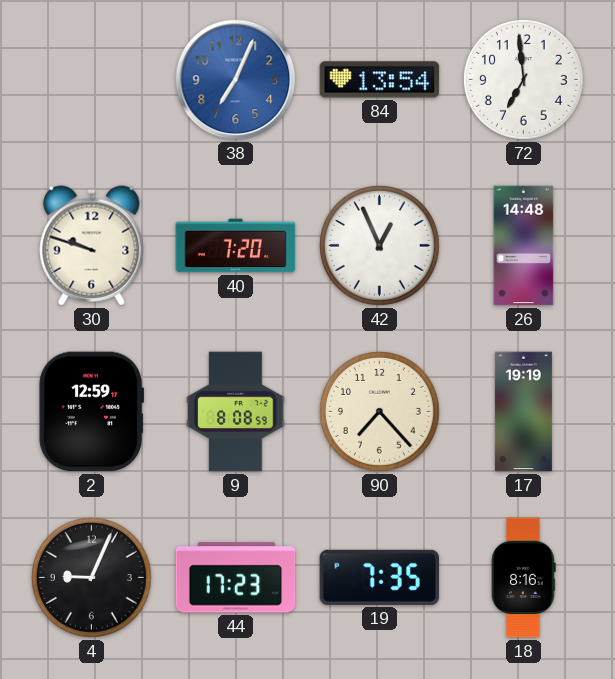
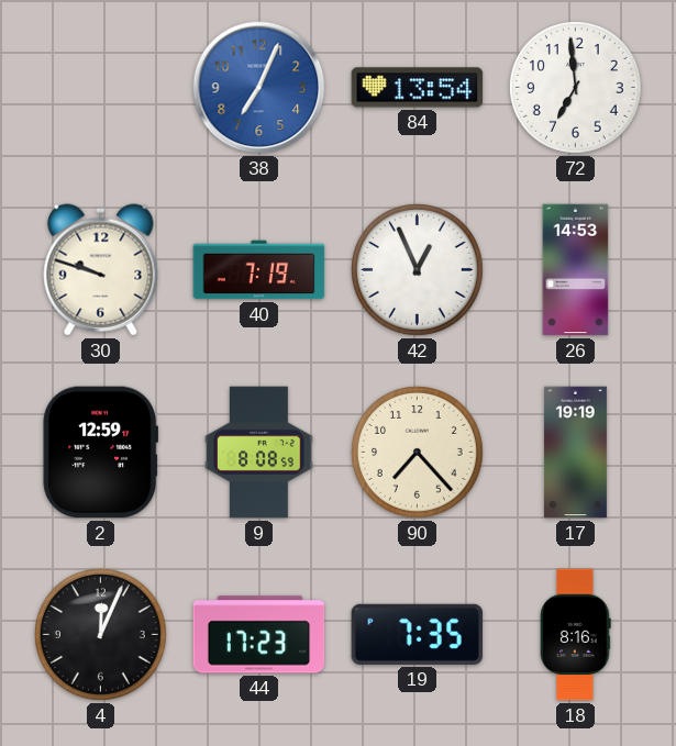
40: 7:20 -> 7:19
26: 14:48 -> 14:53
4: 9:04 -> 12:04
